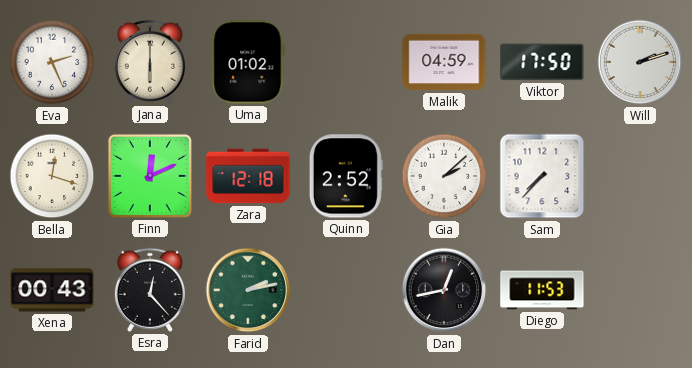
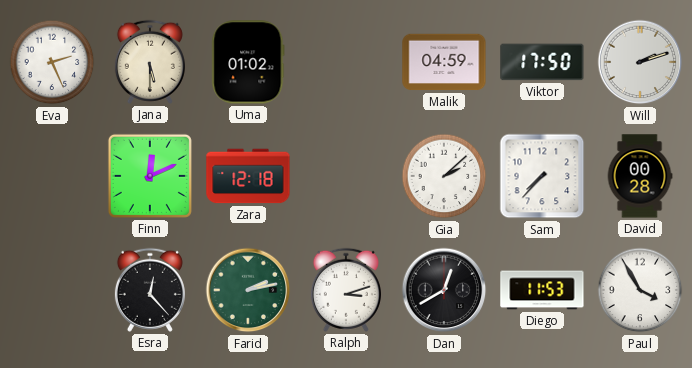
Jana: 6:00 -> 5:30
Bella: 12:18 -> none
Quinn: 2:52 -> none
David: none -> 00:28
Xena: 00:43 -> none
Ralph: none -> 3:12
Dan: 12:43 -> 12:40
Paul: none -> 3:55
